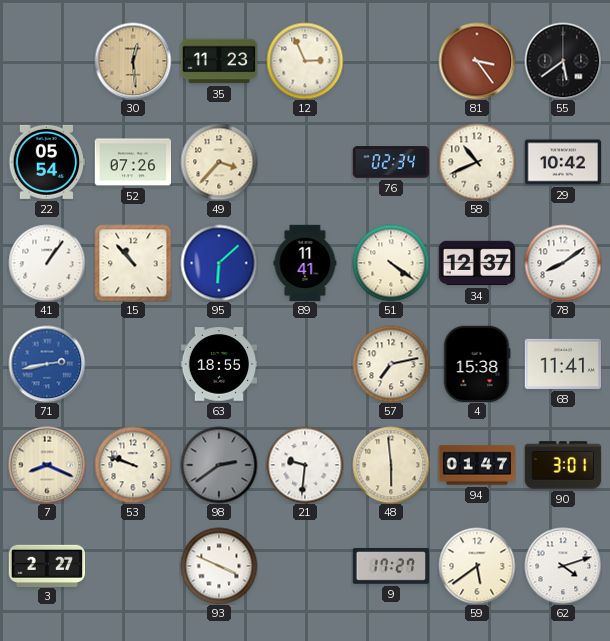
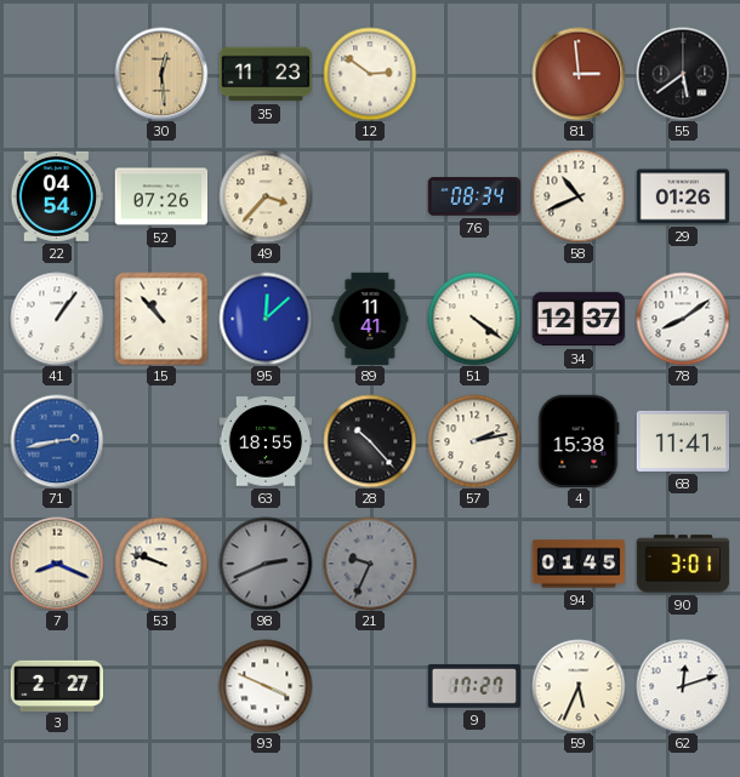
12: 2:56 -> 2:51
81: 3:24 -> 2:59
22: 05:54 -> 04:54
76: 02:34 -> 08:34
29: 10:42 -> 01:26
95: 6:08 -> 12:08
28: none -> 10:23
57: 7:13 -> 2:13
98: 2:39 -> 2:41
21: 9:31 -> 9:34
21 dial: white -> grey
48: 5:59 -> none
94: 01:47 -> 01:45
59: 5:39 -> 5:34
62: 4:12 -> 12:12
